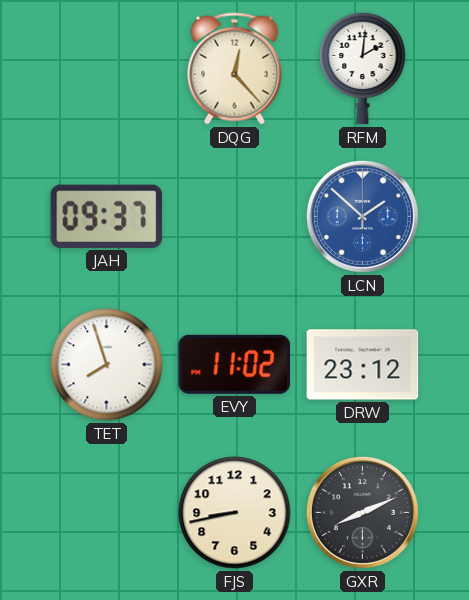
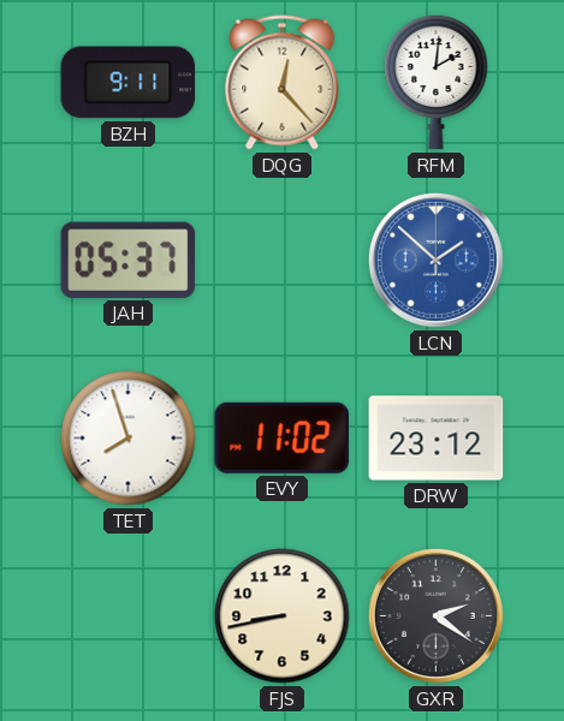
BZH: none -> 9:11
JAH: 09:37 -> 05:37
GXR: 8:11 -> 2:21
